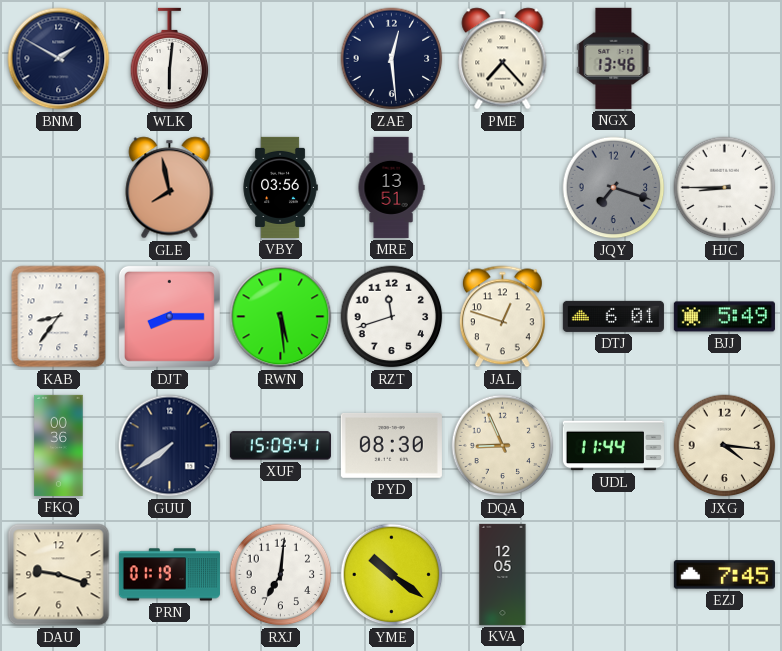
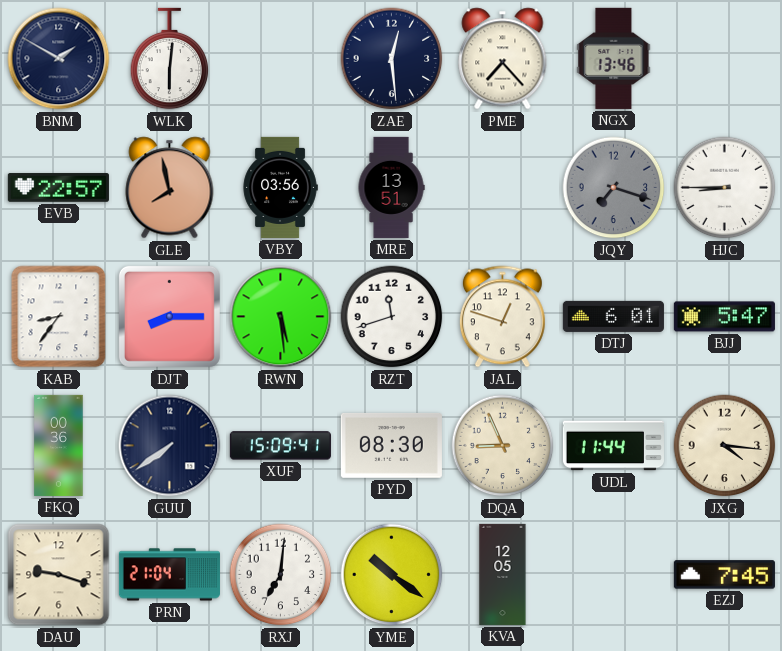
EVB: none -> 22:57
BJJ: 5:49 -> 5:47
PRN: 01:19 -> 21:04
